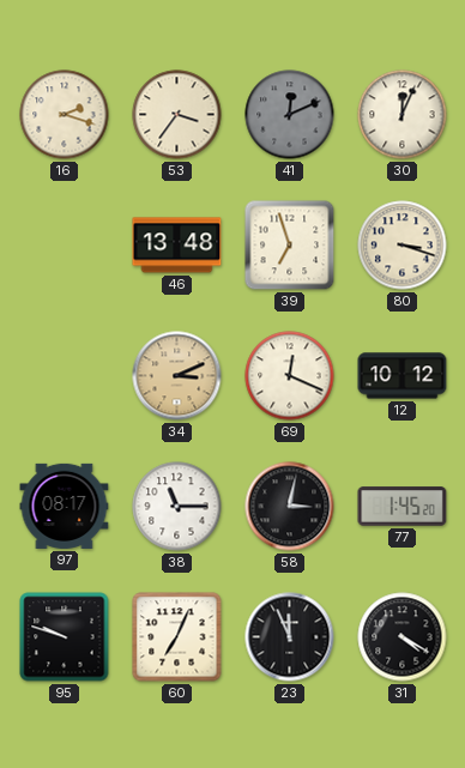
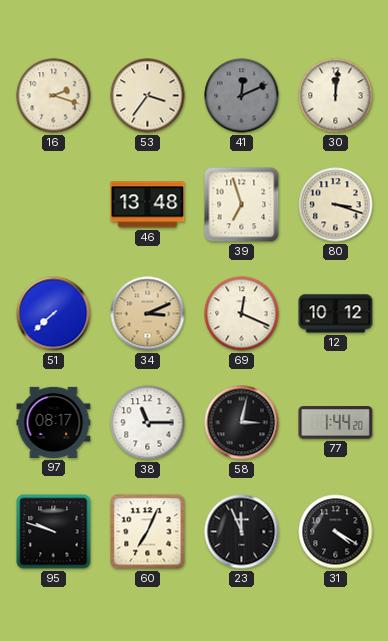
30: 12:04 -> 12:01
51: none -> 7:38
77: 1:45 -> 1:44
